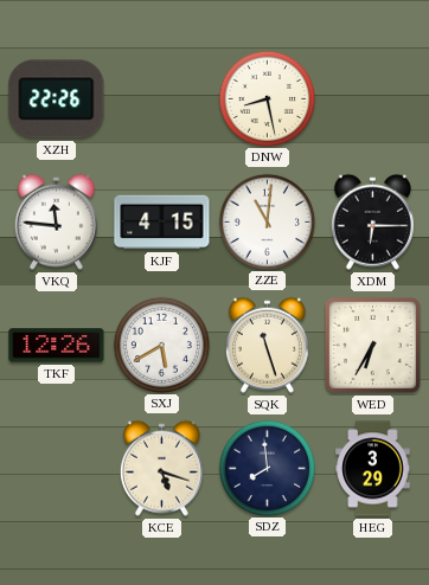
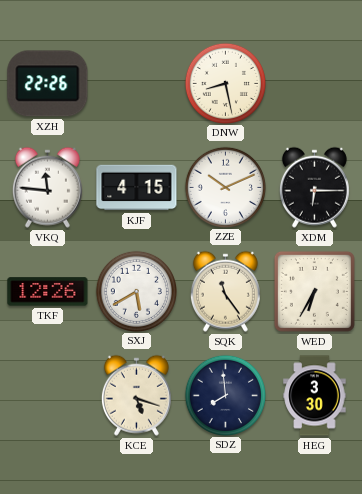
ZZE: 11:01 -> 10:11
SQK: 11:27 -> 11:24
HEG: 3:29 -> 3:30
